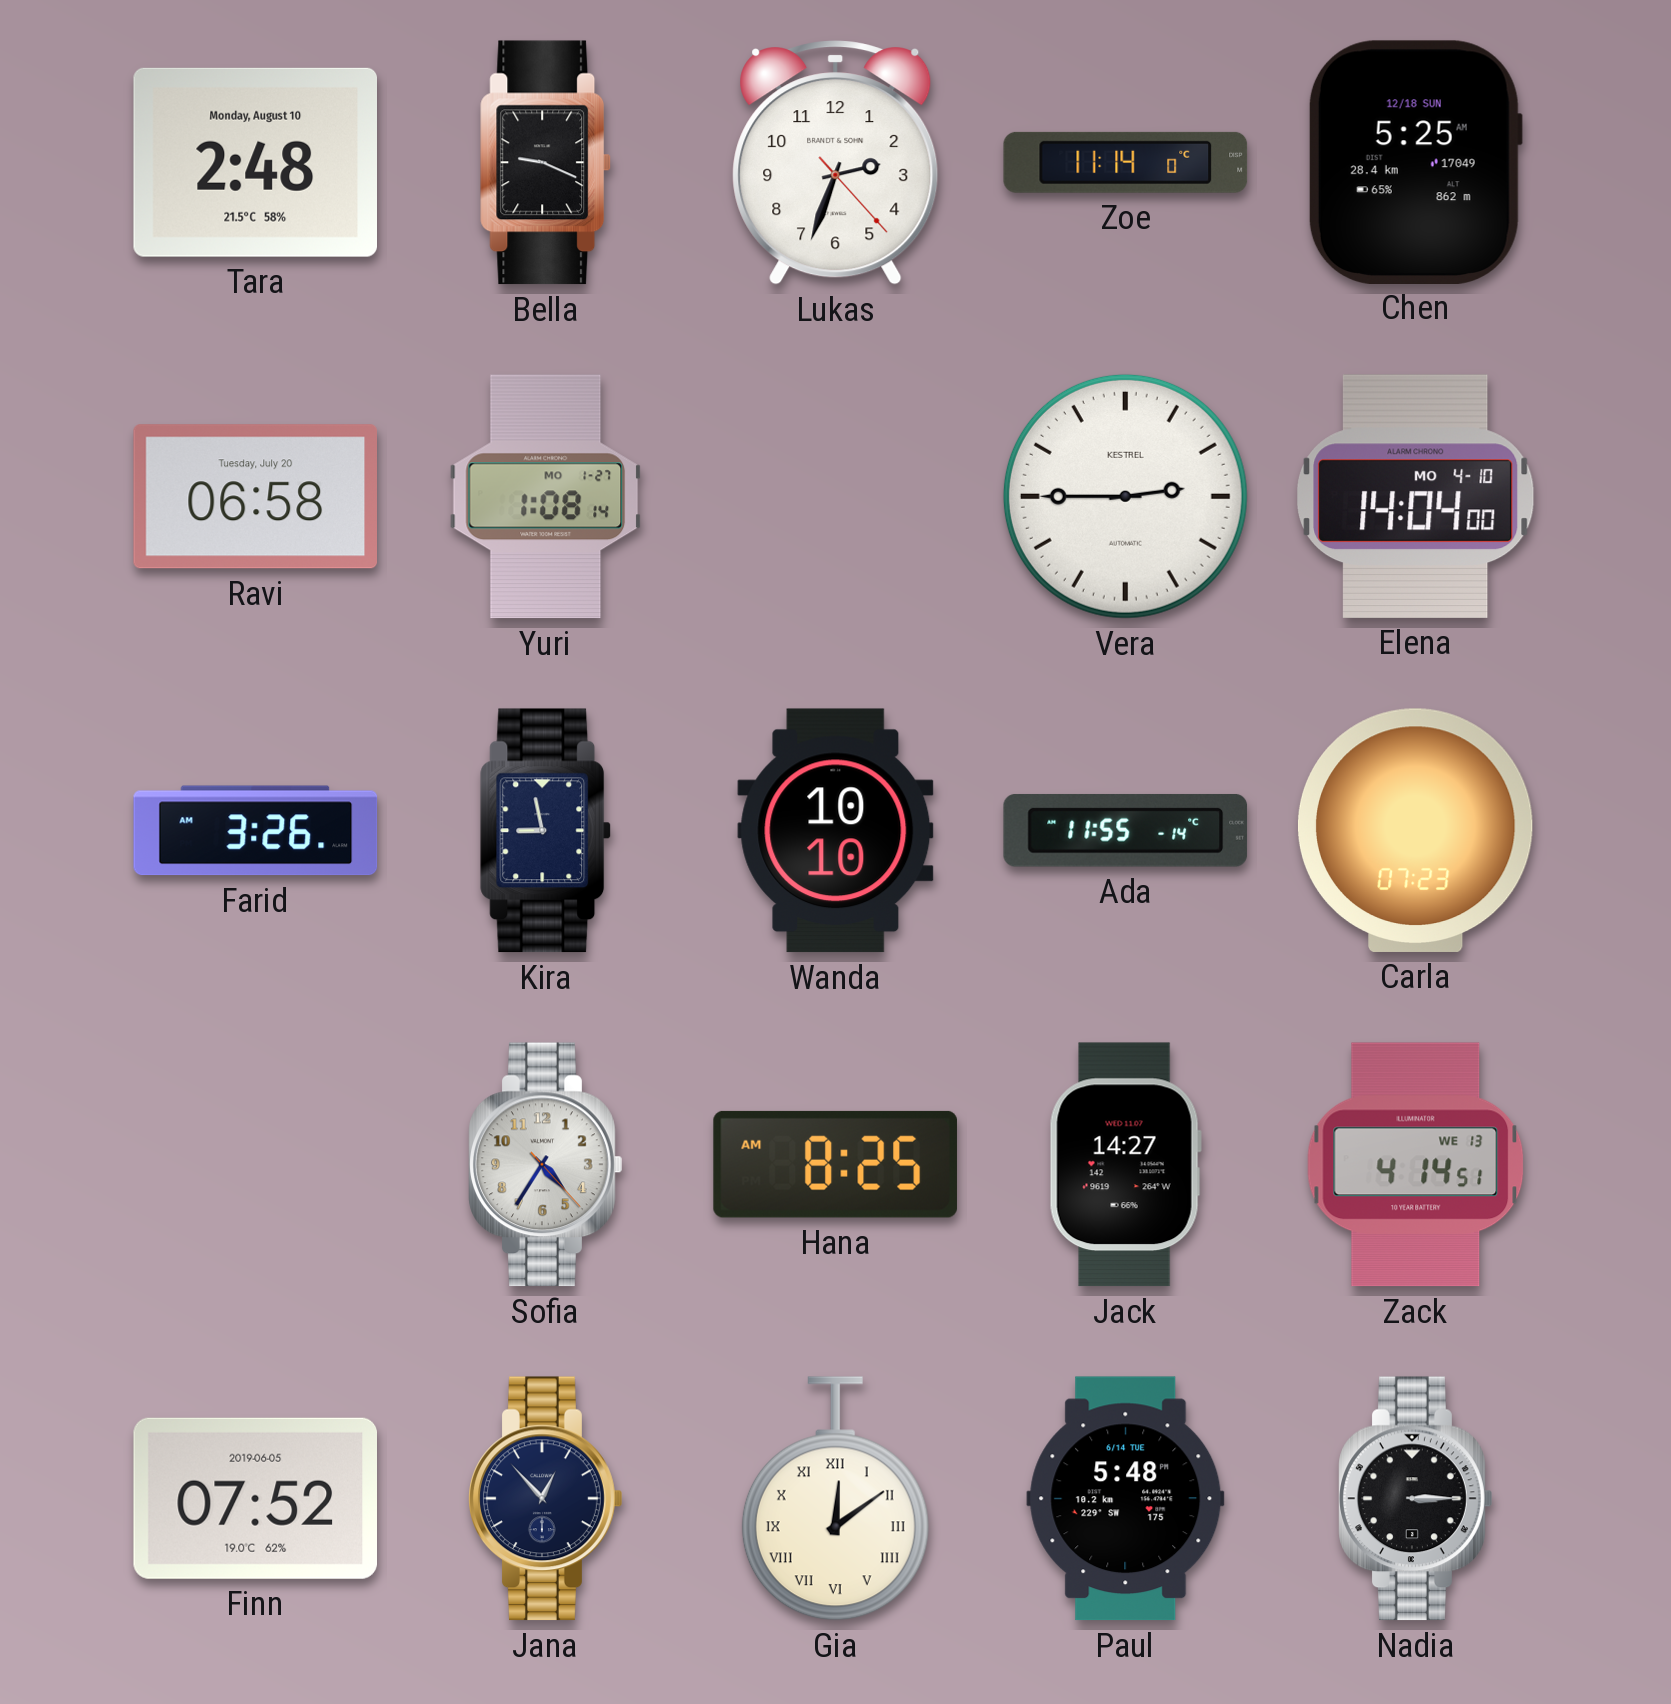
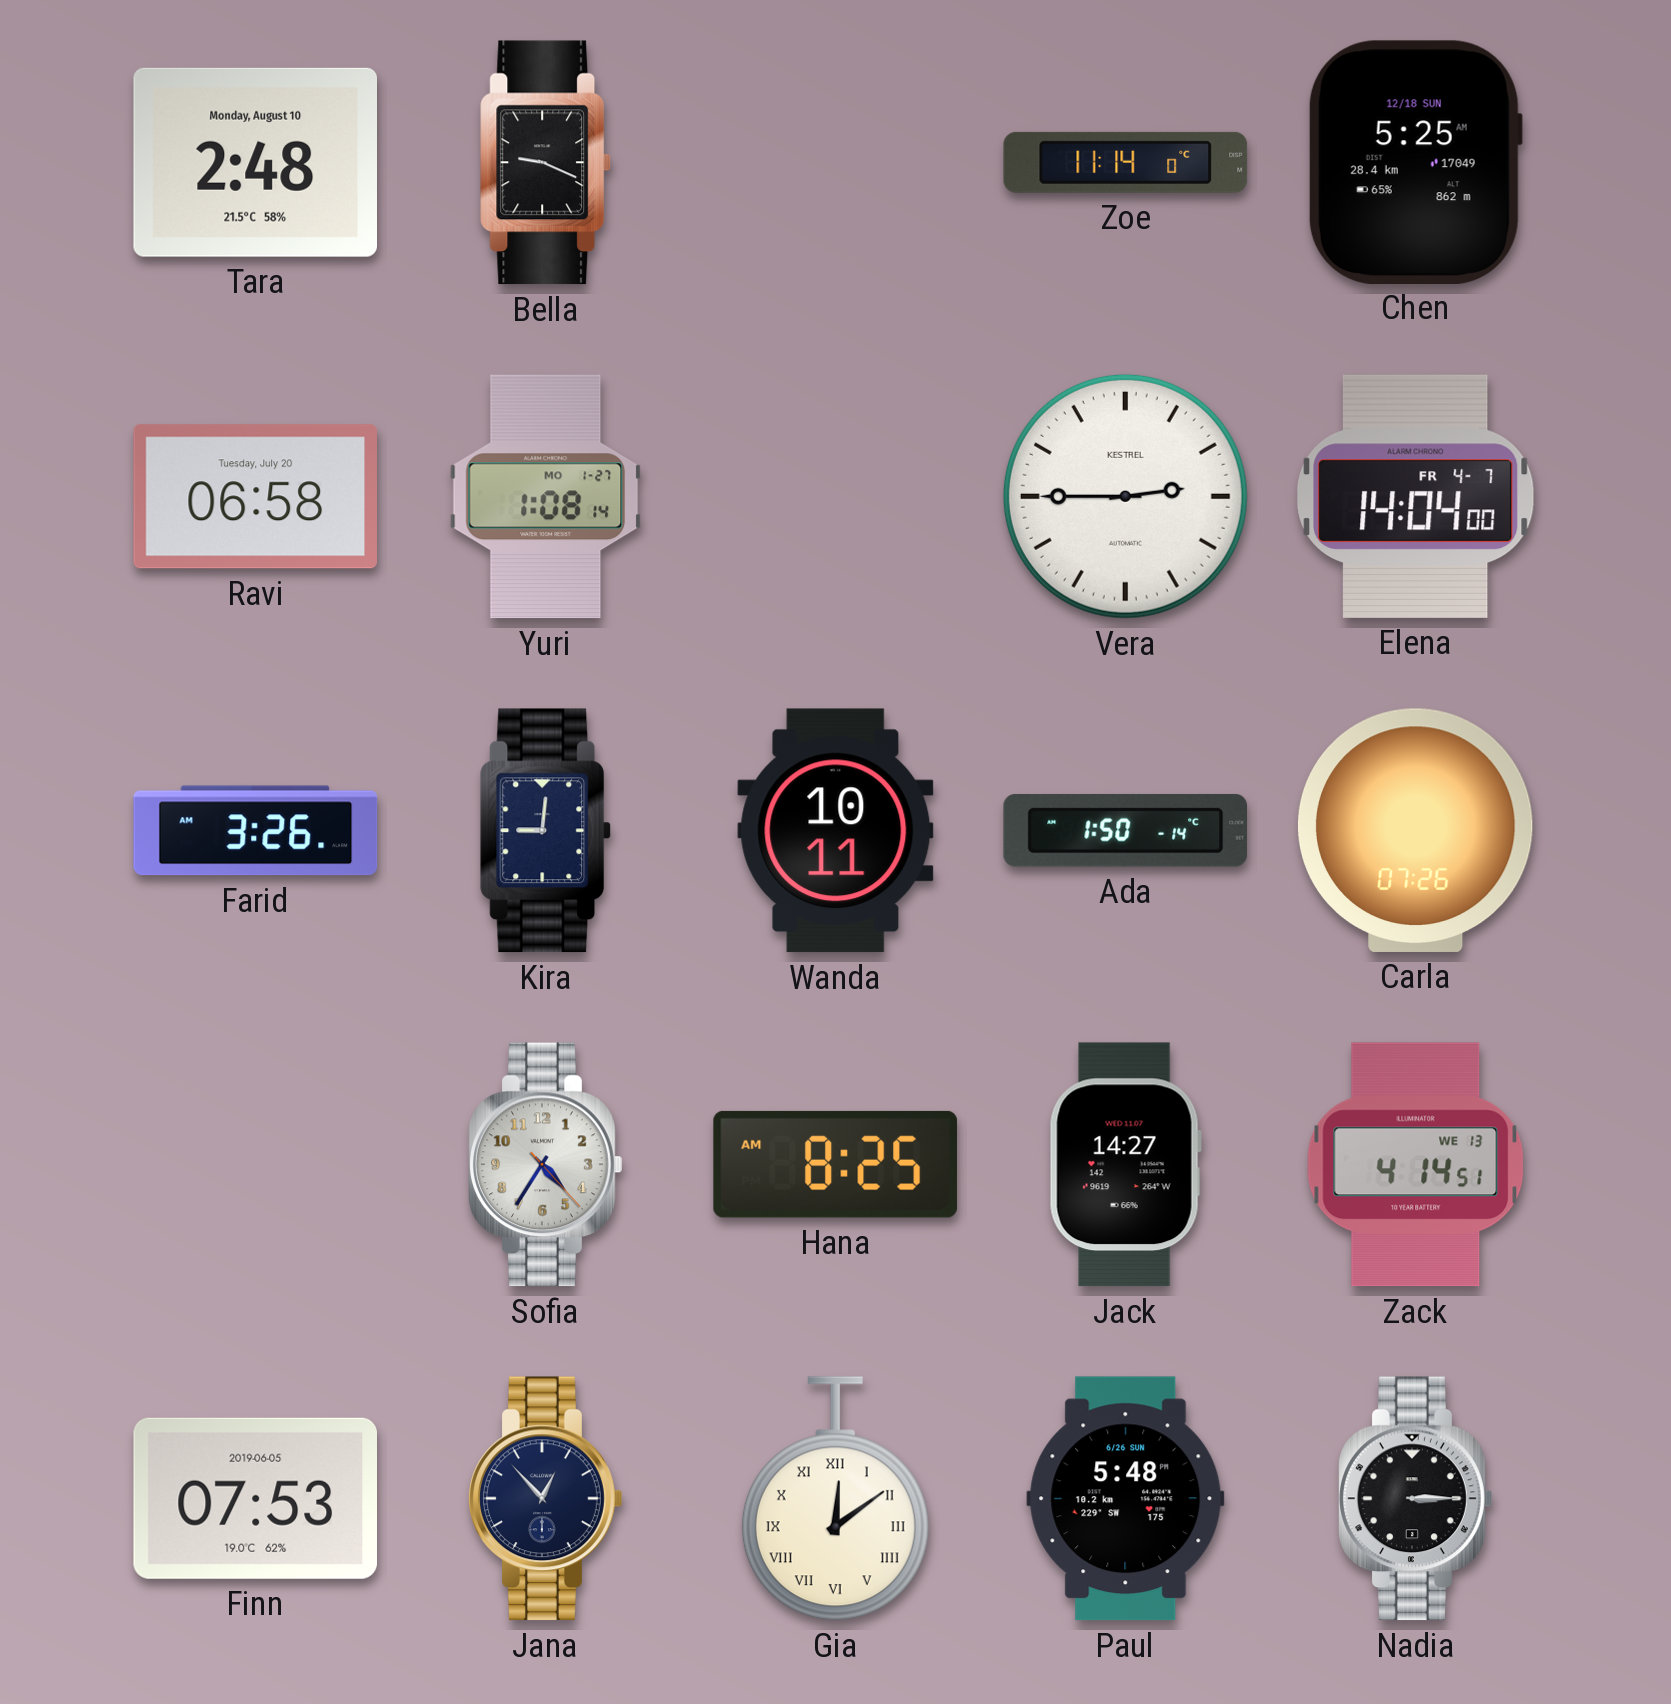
Lukas: 2:33 -> none
Elena date: MO 4-10 -> FR 4-7
Kira: 8:58 -> 9:01
Wanda: 10:10 -> 10:11
Ada: 11:55 -> 1:50
Carla: 07:23 -> 07:26
Finn: 07:52 -> 07:53
Paul date: 6/14 TUE -> 6/26 SUN
